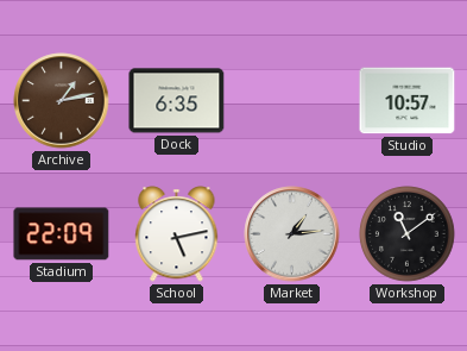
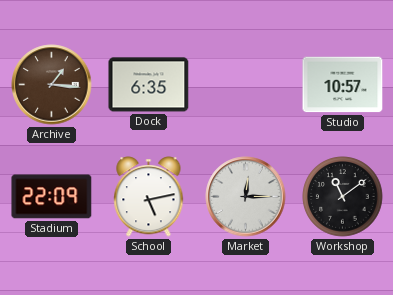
Archive: 1:13 -> 1:16
Market: 1:14 -> 12:15
